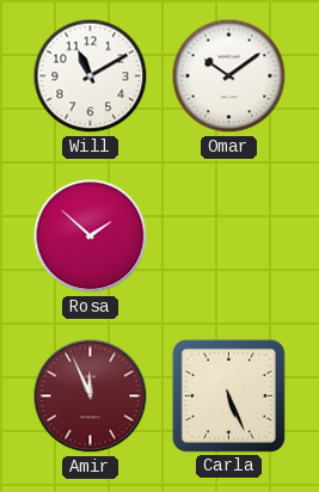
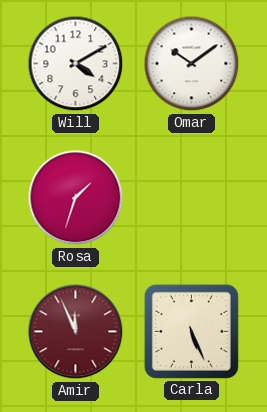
Will: 11:10 -> 4:10
Rosa: 1:52 -> 1:33
